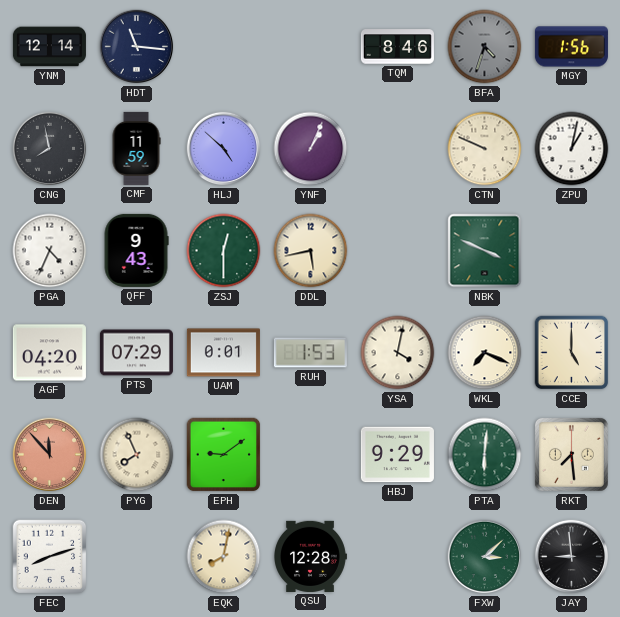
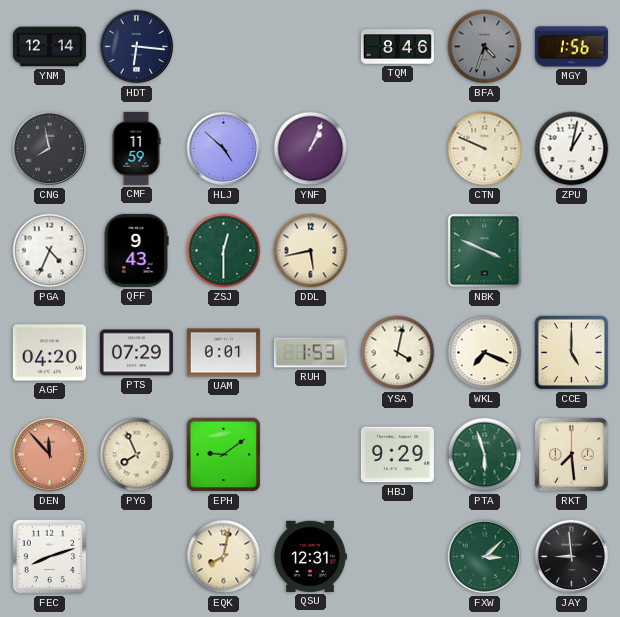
HDT: 11:16 -> 6:16
PTA: 6:01 -> 5:57
QSU: 12:28 -> 12:31
